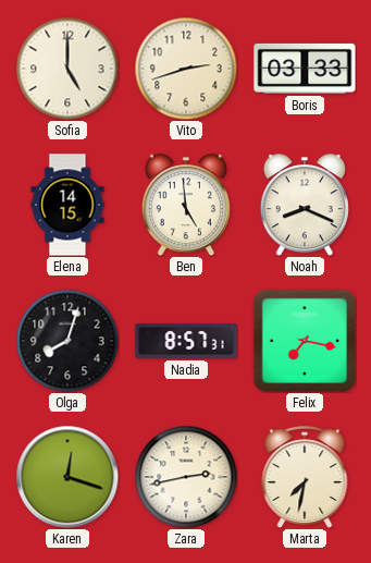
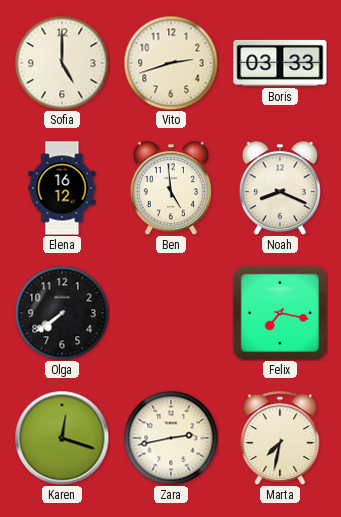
Elena: 14:15 -> 16:12
Olga: 8:03 -> 7:39
Nadia: 8:57 -> none
